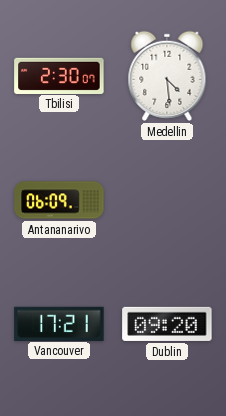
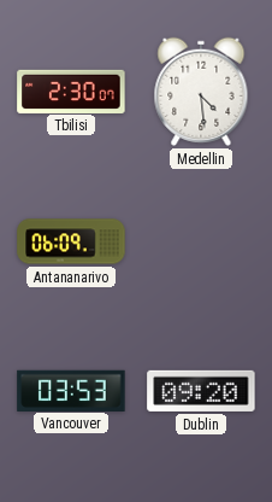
Vancouver: 17:21 -> 03:53
